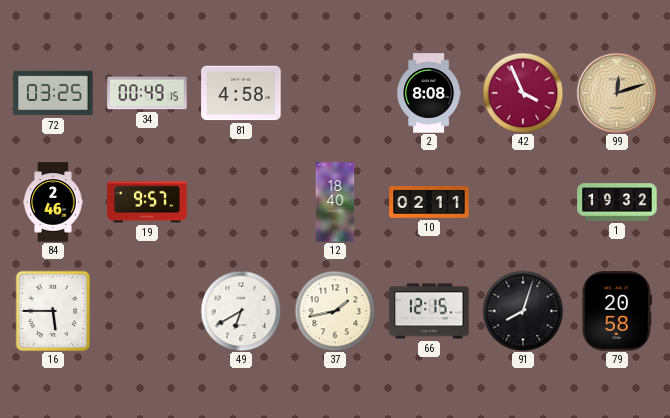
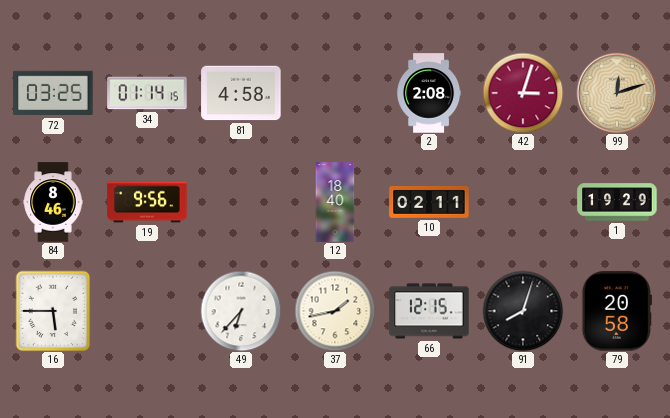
34: 00:49 -> 01:14
2: 8:08 -> 2:08
42: 3:56 -> 3:03
84: 2:46 -> 8:46
19: 9:57 -> 9:56
1: 19:32 -> 19:29
49: 6:40 -> 6:37
